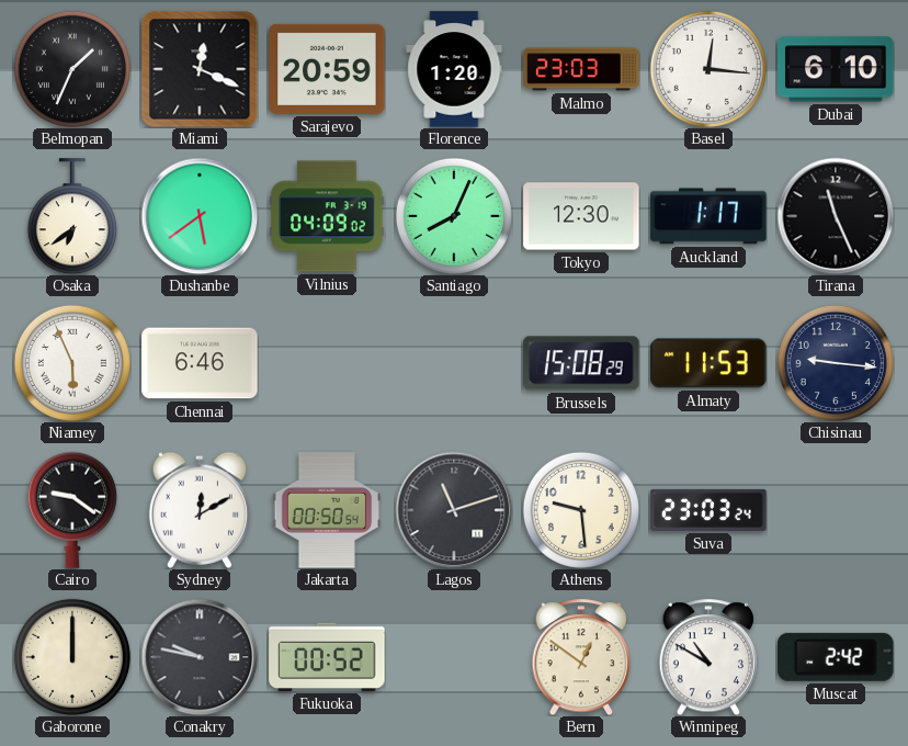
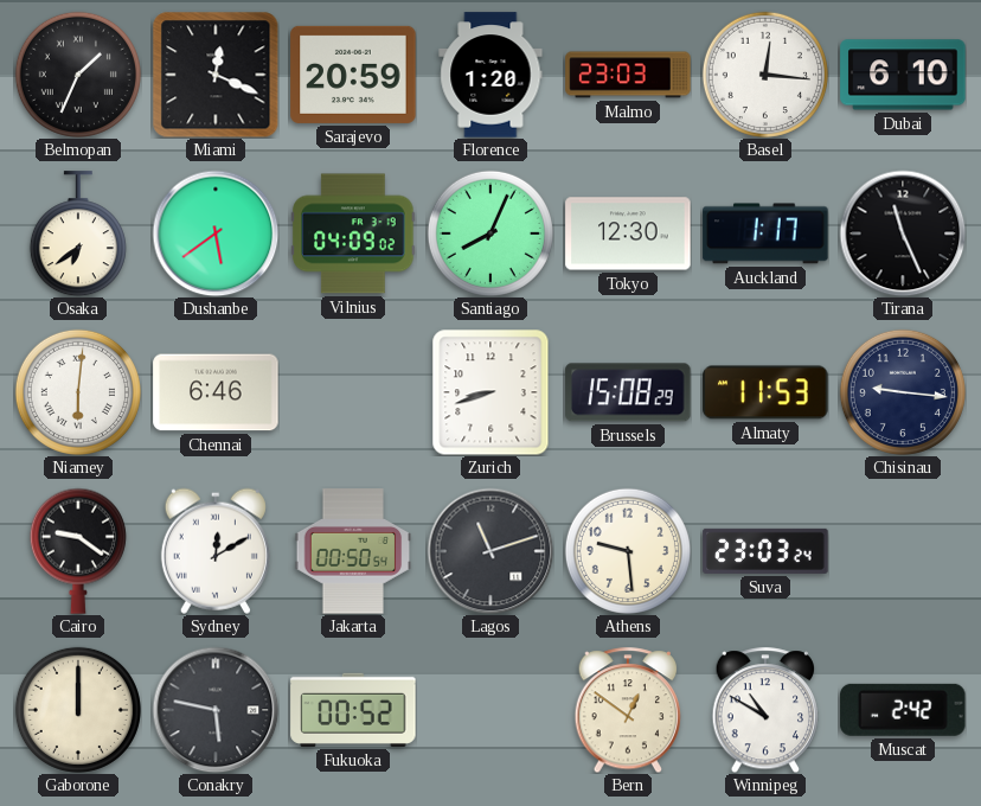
Niamey: 5:56 -> 6:01
Zurich: none -> 8:42
Conakry: 9:47 -> 5:47
